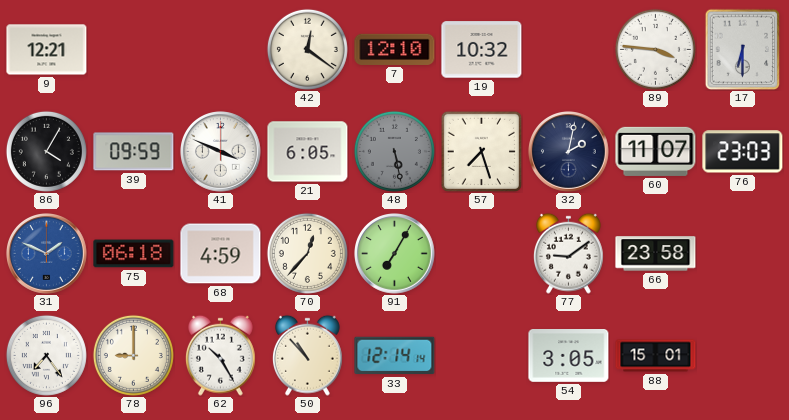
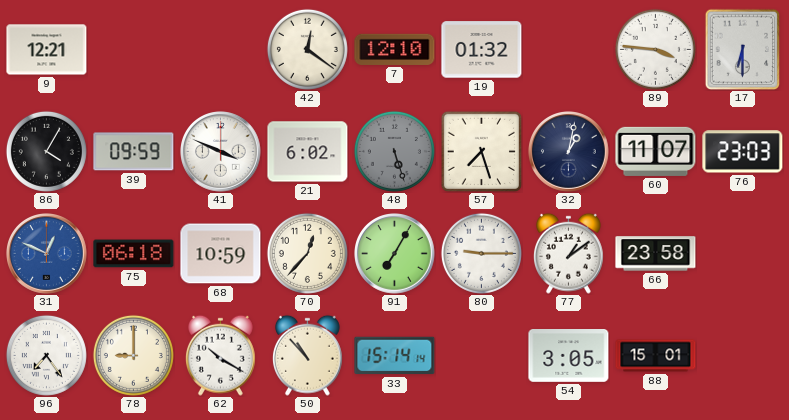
19: 10:32 -> 01:32
21: 6:05 -> 6:02
48: 5:28 -> 5:27
32: 2:02 -> 1:02
31: 1:49 -> 12:49
68: 4:59 -> 10:59
80: none -> 9:15
77: 9:09 -> 1:09
62: 10:25 -> 10:20
33: 12:14 -> 15:14
